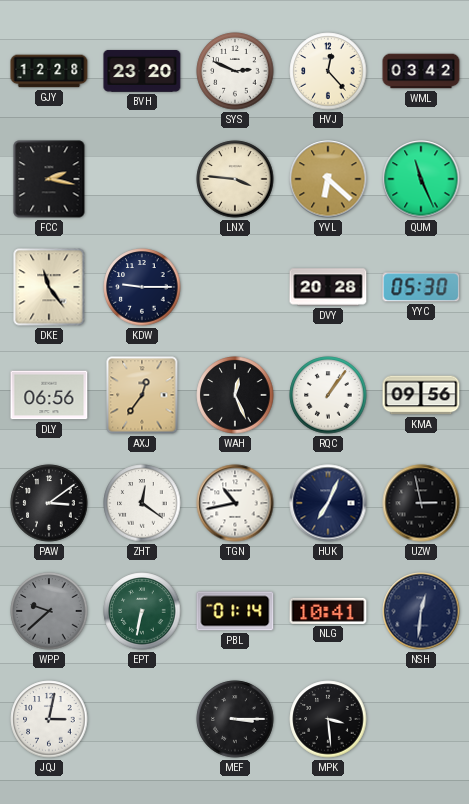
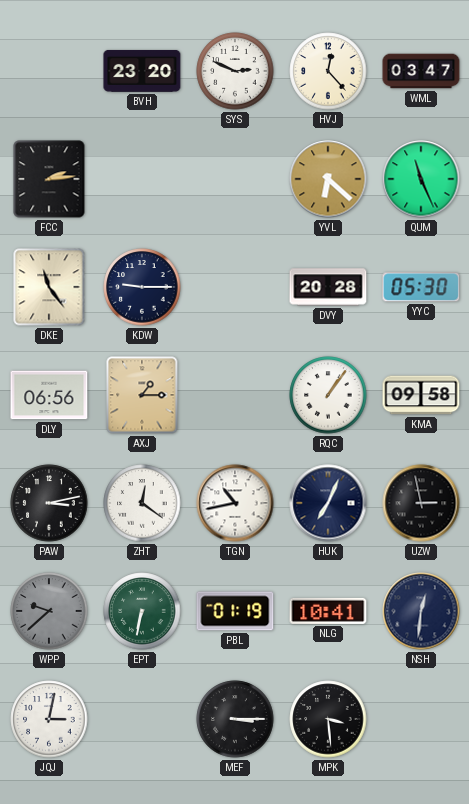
GJY: 12:28 -> none
WML: 03:42 -> 03:47
FCC: 2:17 -> 2:14
LNX: 3:46 -> none
AXJ: 12:36 -> 1:15
WAH: 12:26 -> none
KMA: 09:56 -> 09:58
PAW: 3:09 -> 3:13
PBL: 01:14 -> 01:19
